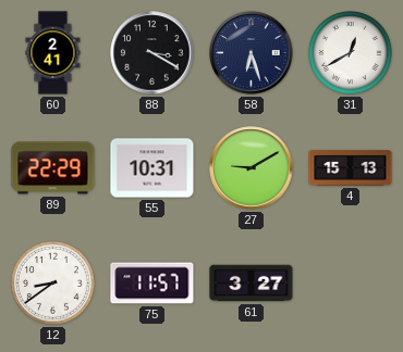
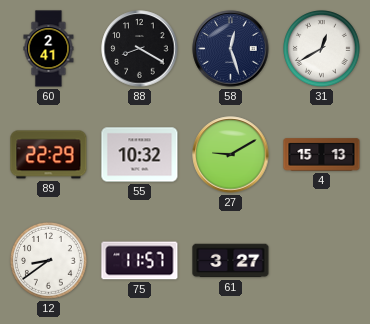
88: 3:20 -> 8:20
58: 6:27 -> 12:27
55: 10:31 -> 10:32
